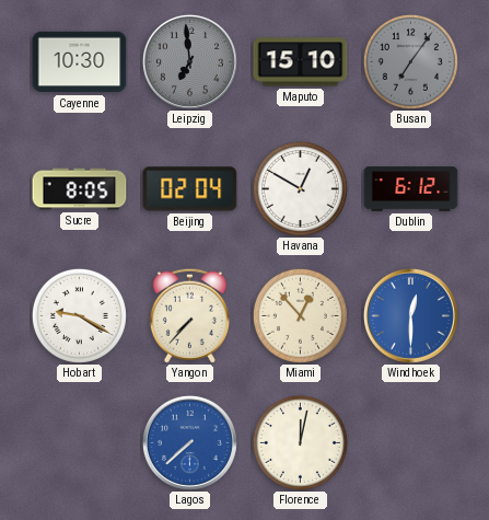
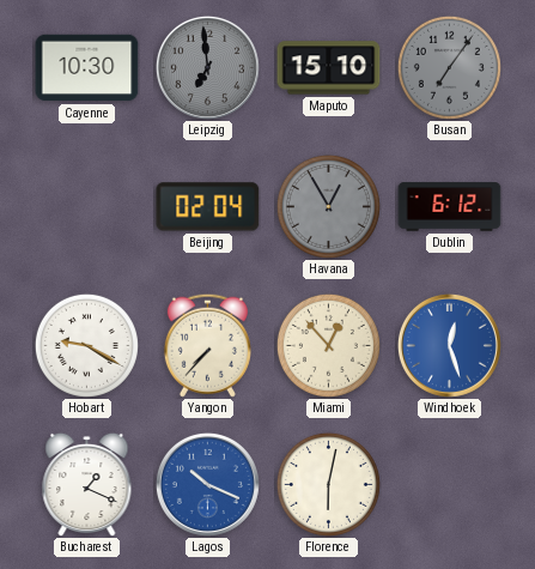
Sucre: 8:05 -> none
Havana: 12:50 -> 12:55
Havana dial: white -> grey
Windhoek: 12:30 -> 12:27
Bucharest: none -> 1:19
Lagos: 7:38 -> 10:19
Florence: 12:02 -> 6:02
